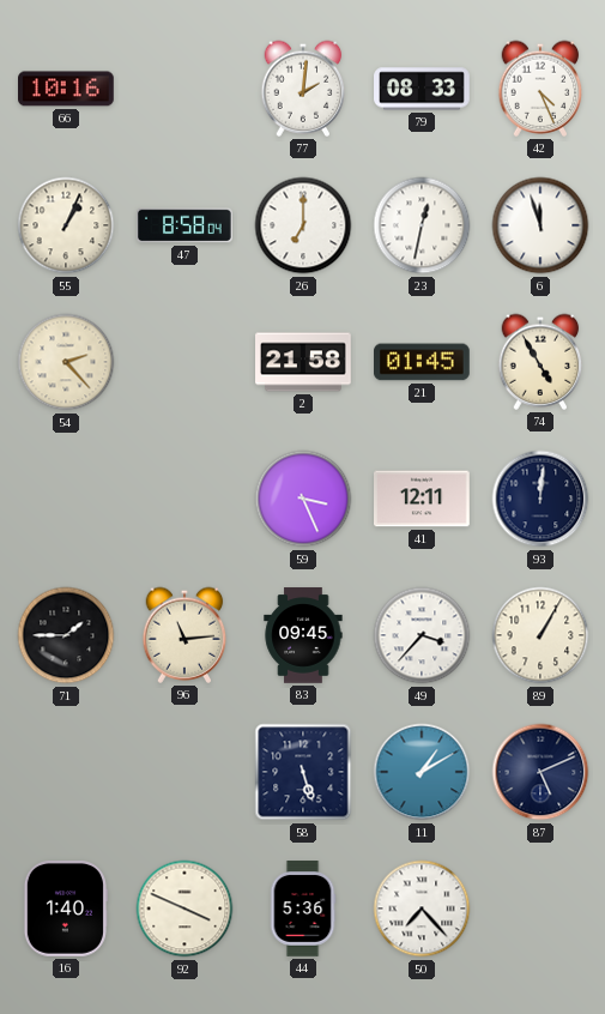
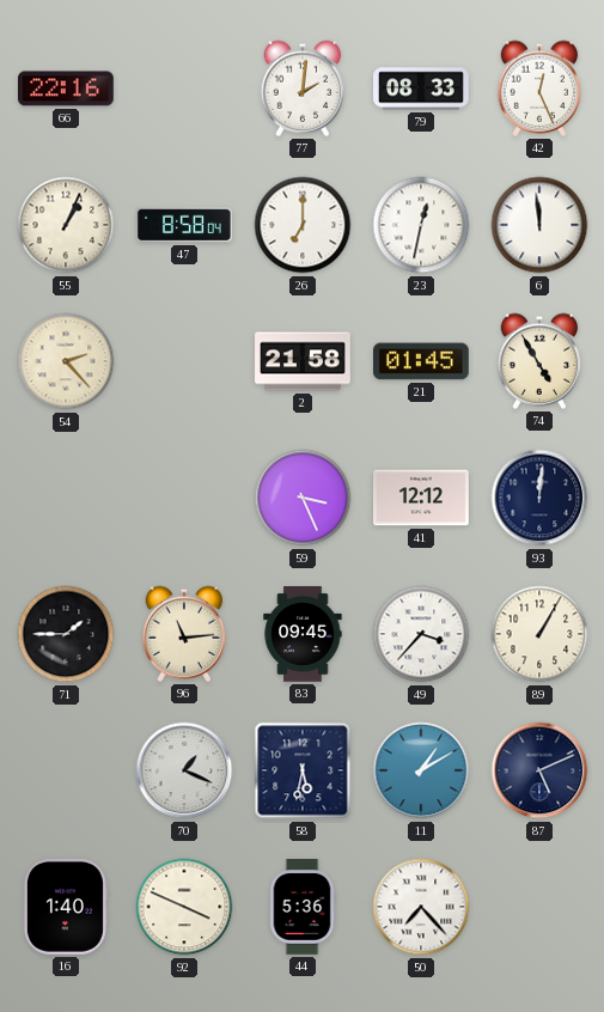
66: 10:16 -> 22:16
42: 4:26 -> 12:26
6: 11:57 -> 11:59
41: 12:11 -> 12:12
70: none -> 1:19
58: 5:27 -> 5:32
